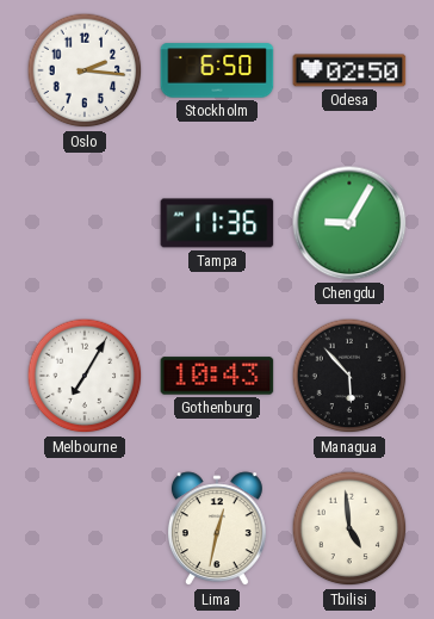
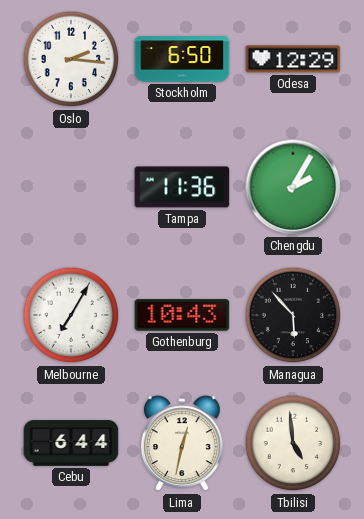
Odesa: 02:50 -> 12:29
Chengdu: 9:05 -> 2:05
Cebu: none -> 6:44
